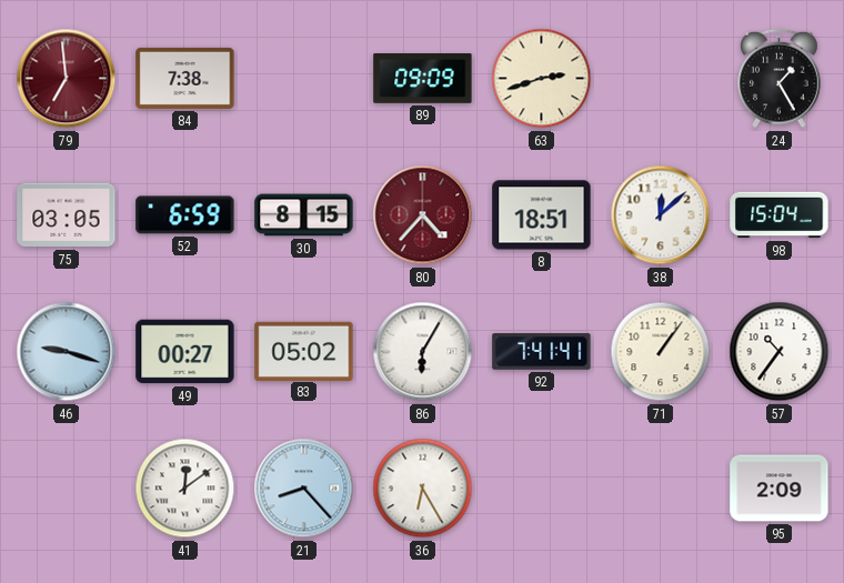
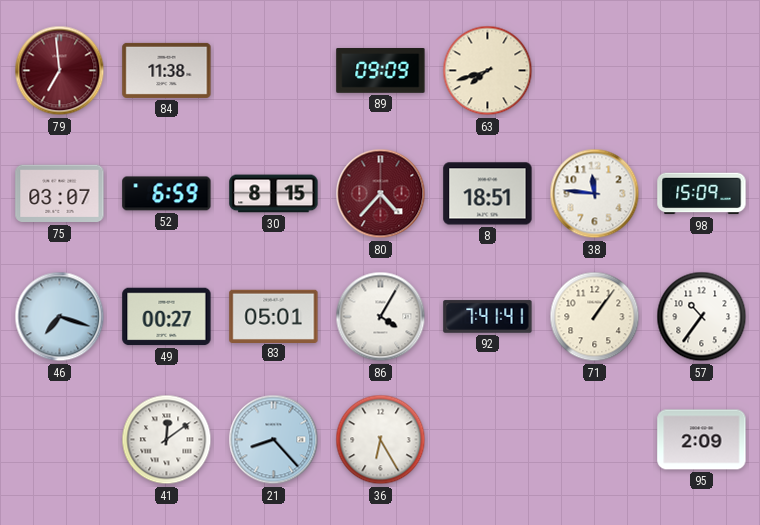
84: 7:38 -> 11:38
63: 2:42 -> 7:42
24: 1:25 -> none
75: 03:05 -> 03:07
38: 12:08 -> 11:46
98: 15:04 -> 15:09
46: 9:18 -> 7:18
83: 05:02 -> 05:01
86: 6:05 -> 4:05
